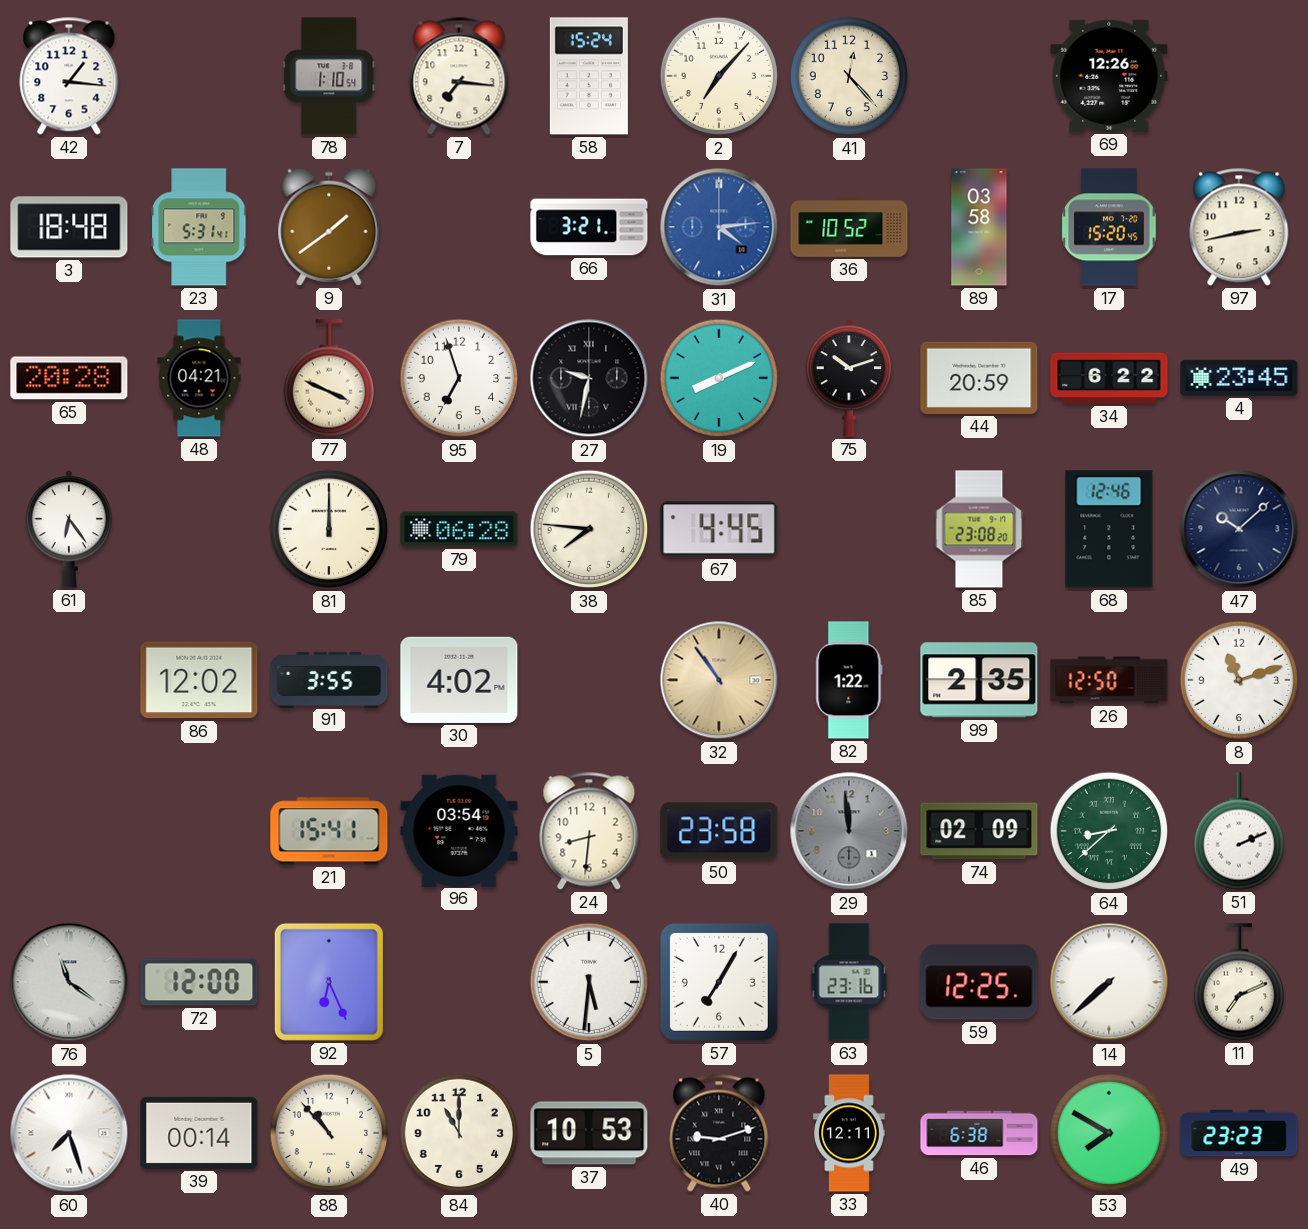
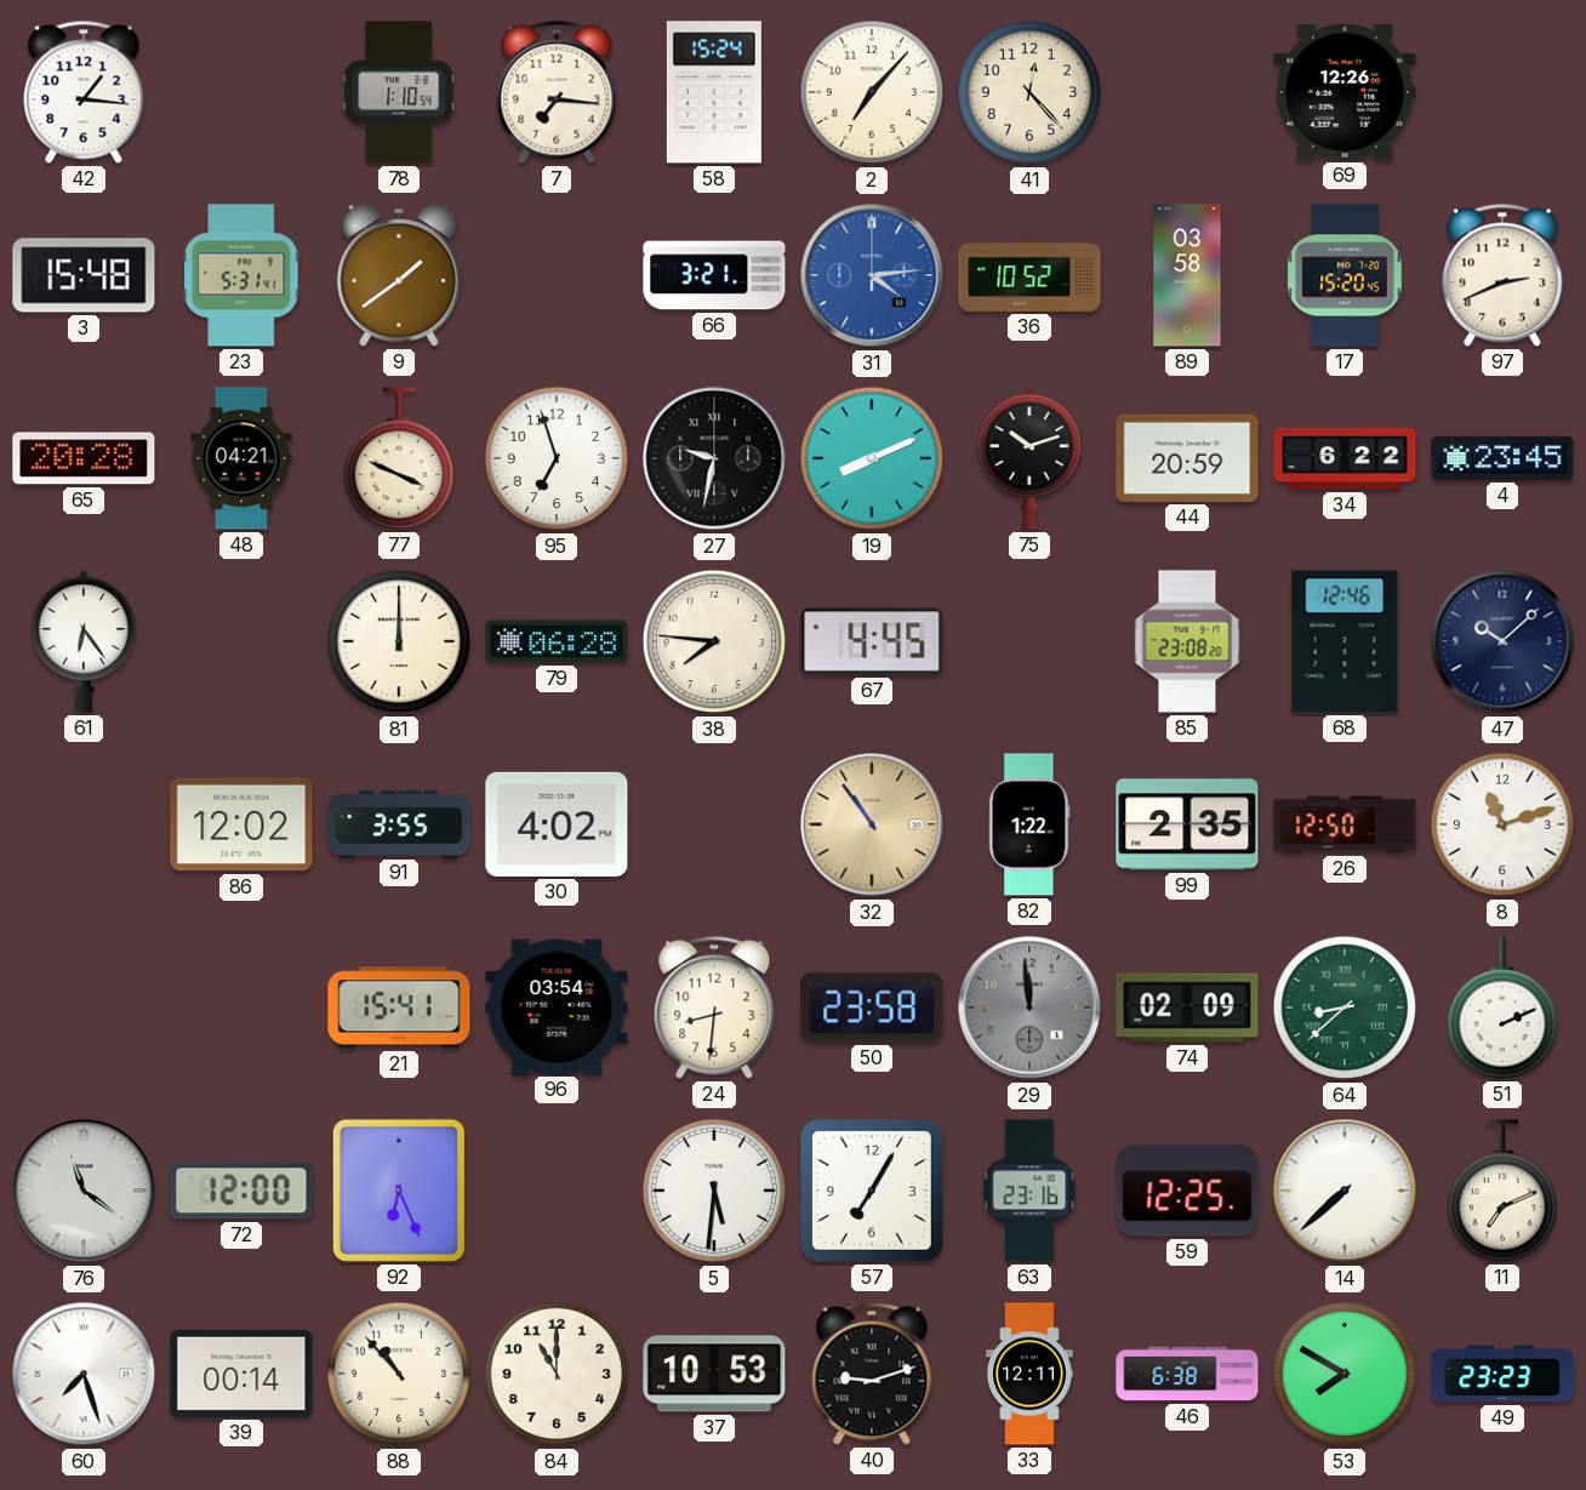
3: 18:48 -> 15:48
97: 2:43 -> 2:41
